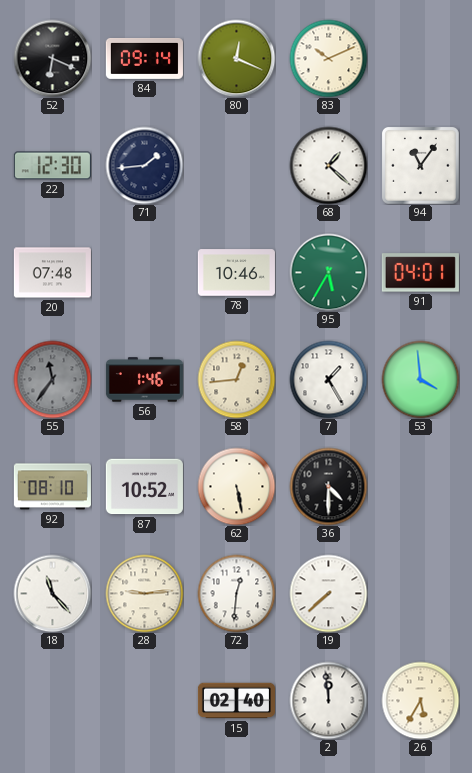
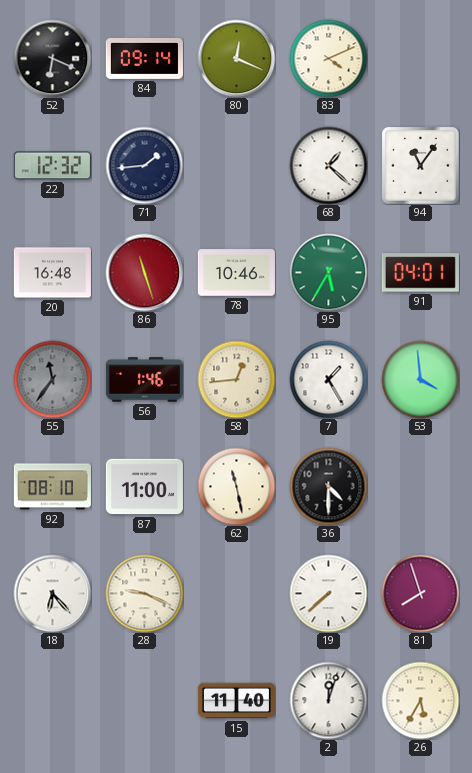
83: 10:11 -> 4:11
22: 12:30 -> 12:32
20: 07:48 -> 16:48
86: none -> 11:27
87: 10:52 -> 11:00
62: 5:28 -> 11:28
18: 11:23 -> 6:23
28: 9:14 -> 9:19
72: 12:31 -> none
81: none -> 7:57
15: 02:40 -> 11:40
2: 11:59 -> 12:03
